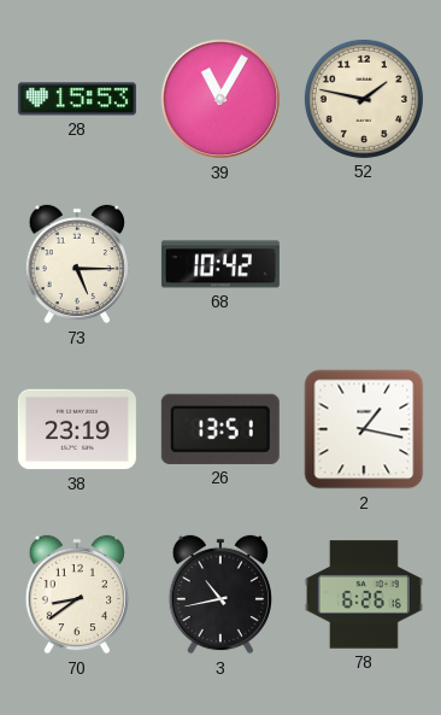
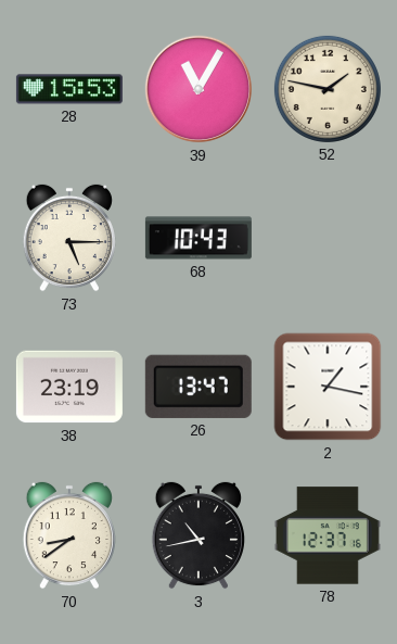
68: 10:42 -> 10:43
26: 13:51 -> 13:47
78: 6:26 -> 12:37
